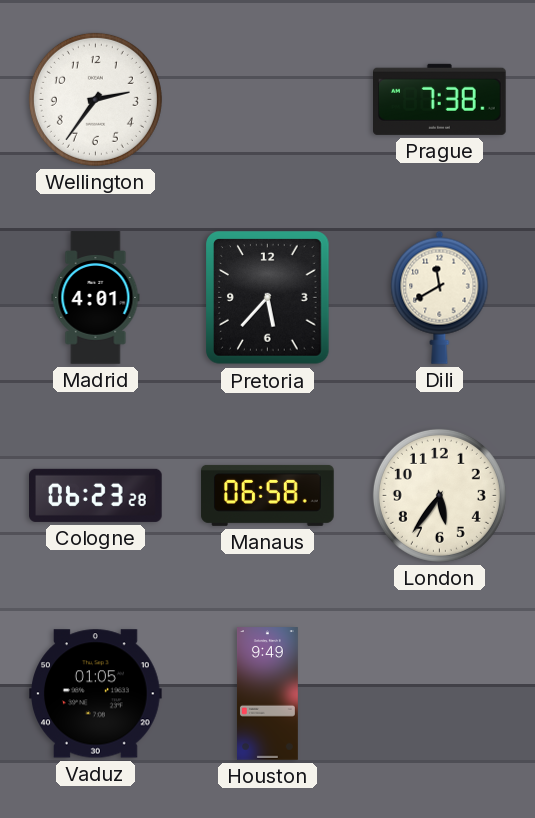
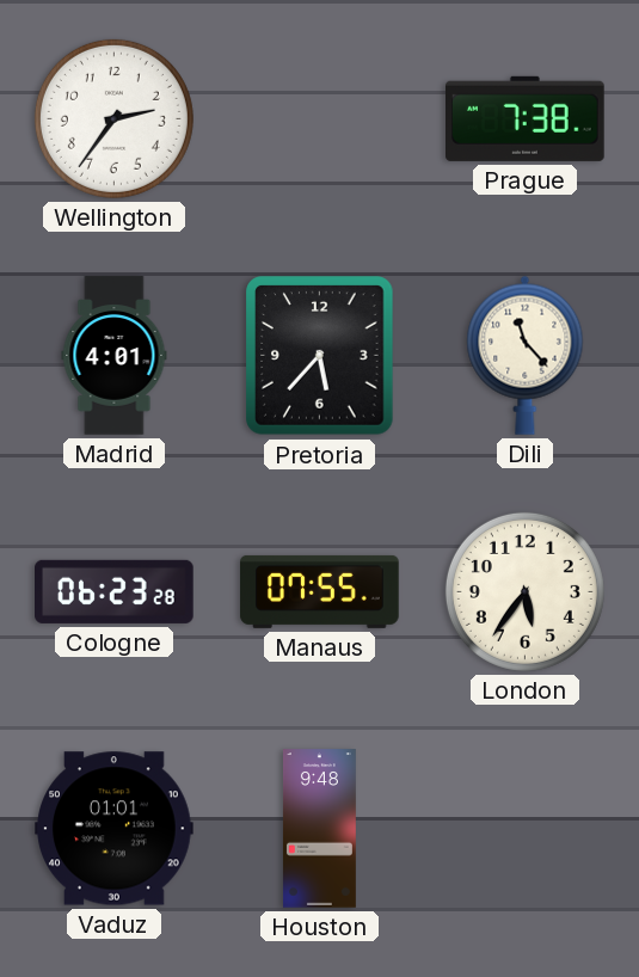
Dili: 11:40 -> 11:23
Manaus: 06:58 -> 07:55
Vaduz: 01:05 -> 01:01
Houston: 9:49 -> 9:48
